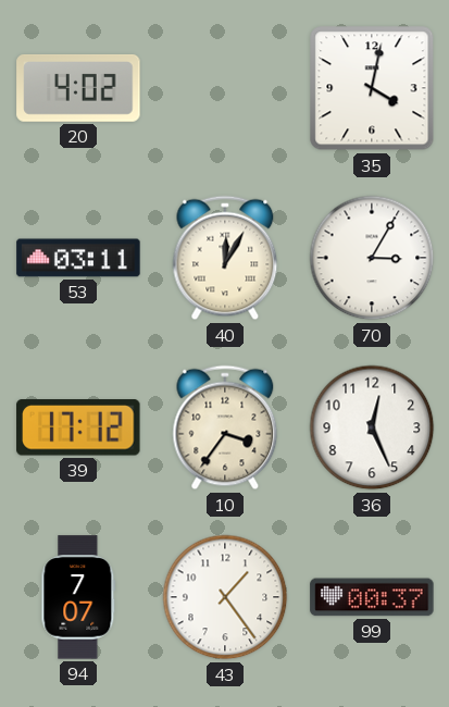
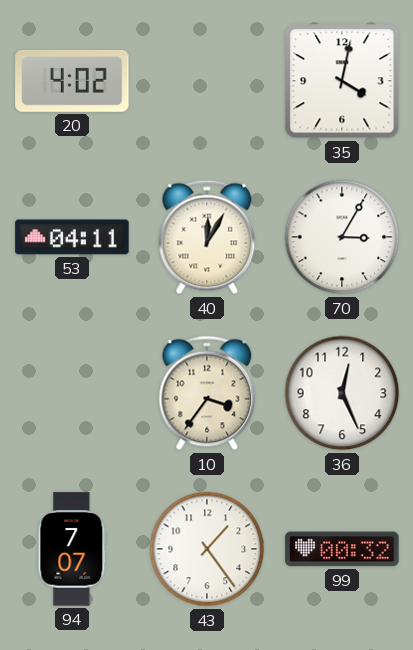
53: 03:11 -> 04:11
39: 17:12 -> none
99: 00:37 -> 00:32
